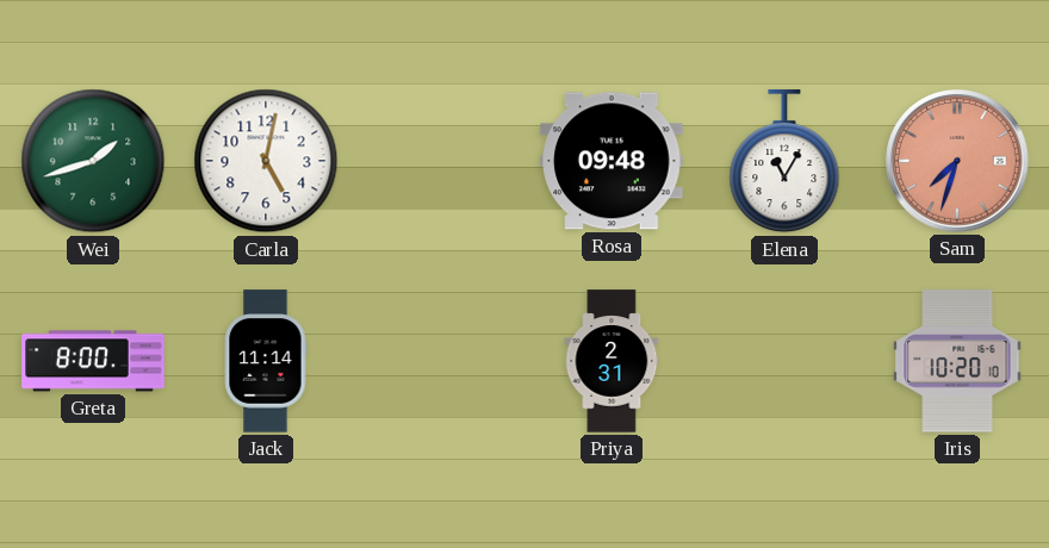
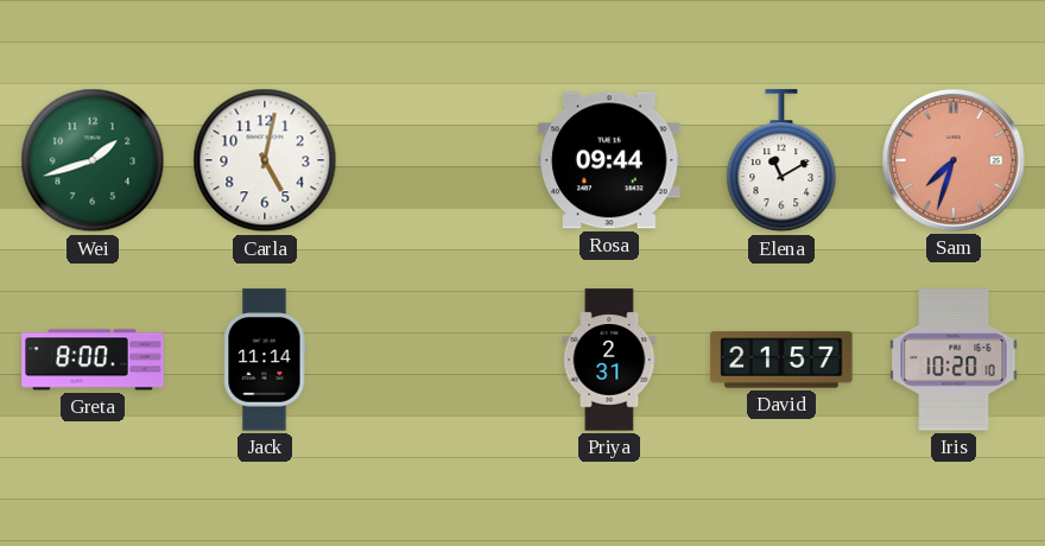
Rosa: 09:48 -> 09:44
Elena: 11:05 -> 11:10
David: none -> 21:57
